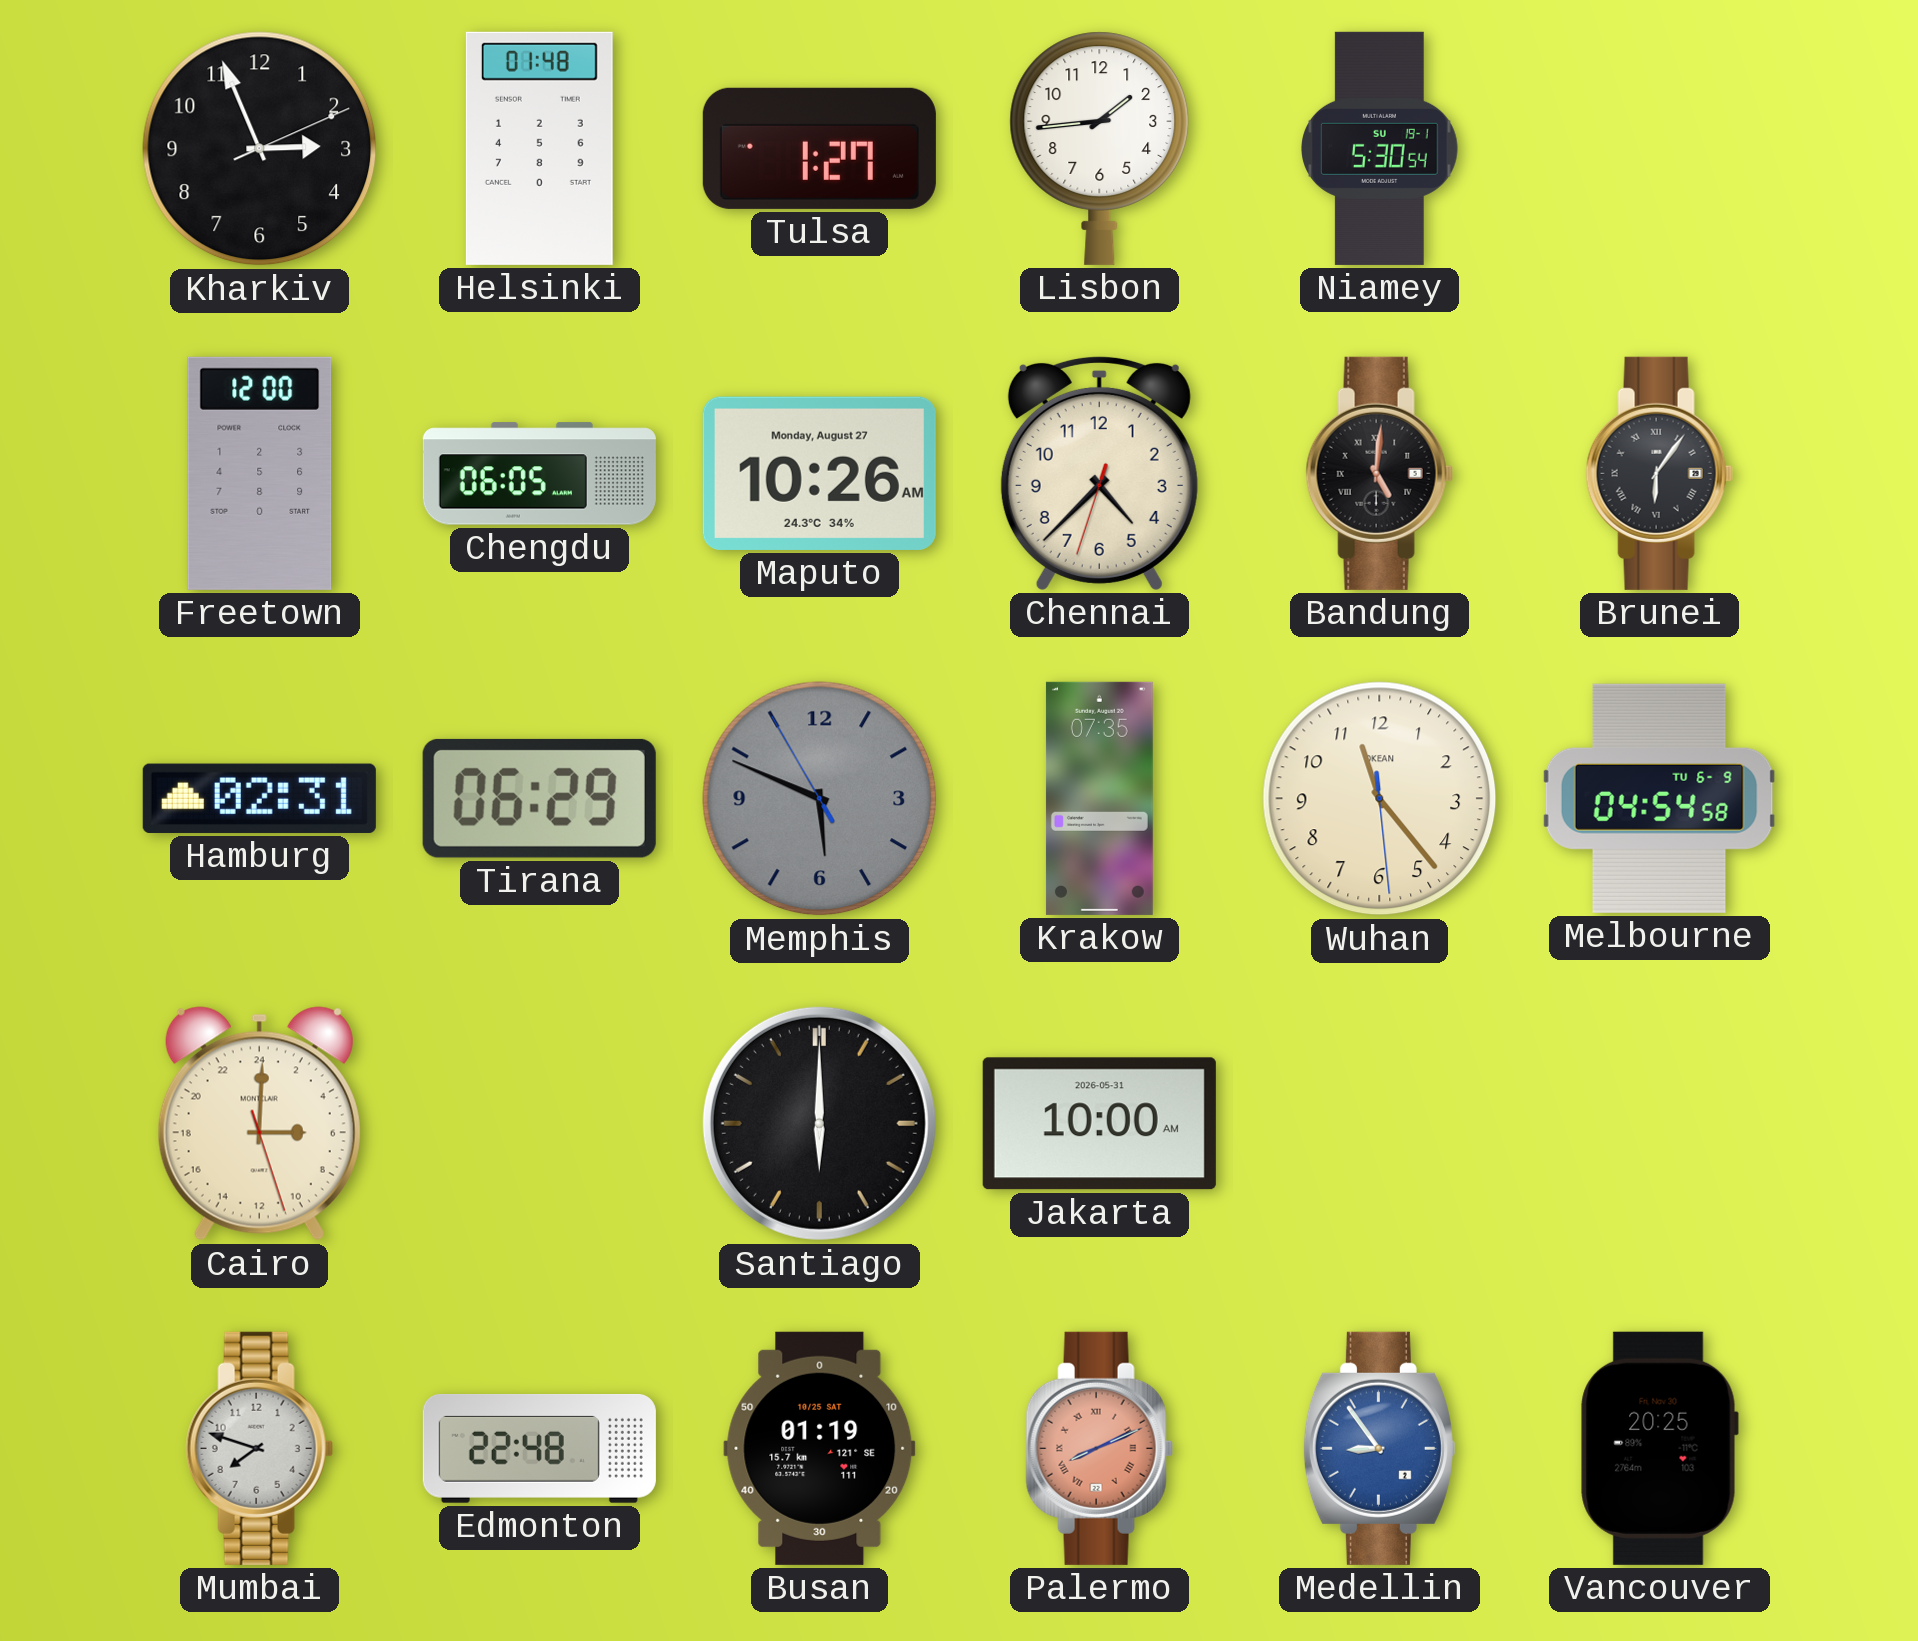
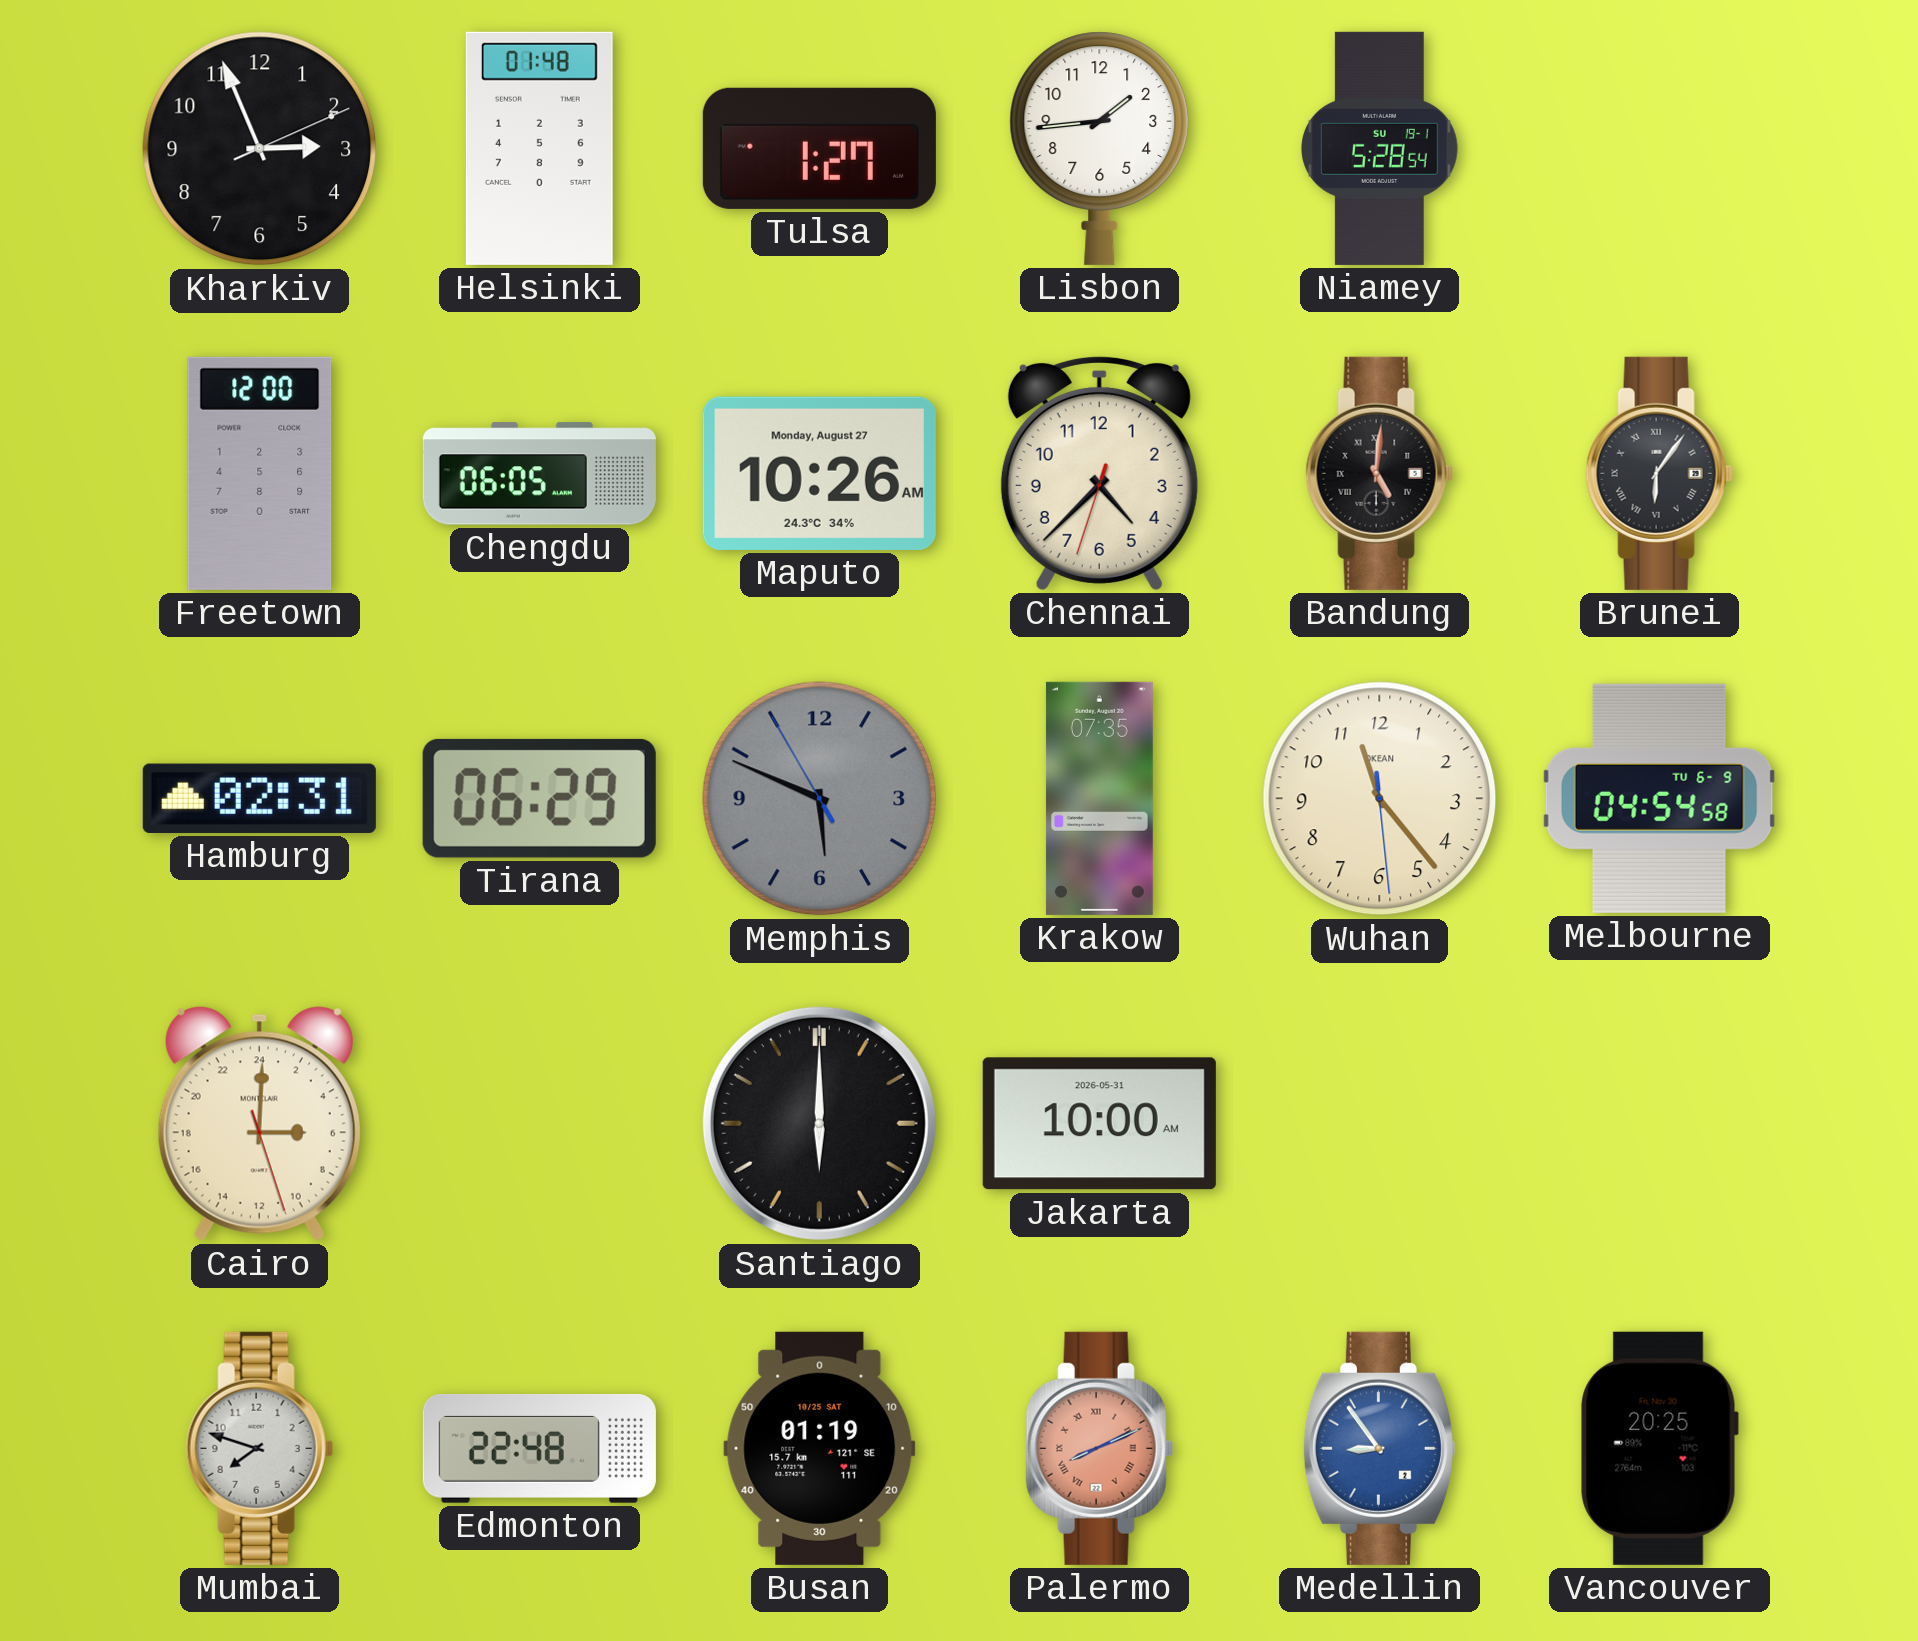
Niamey: 5:30 -> 5:28
